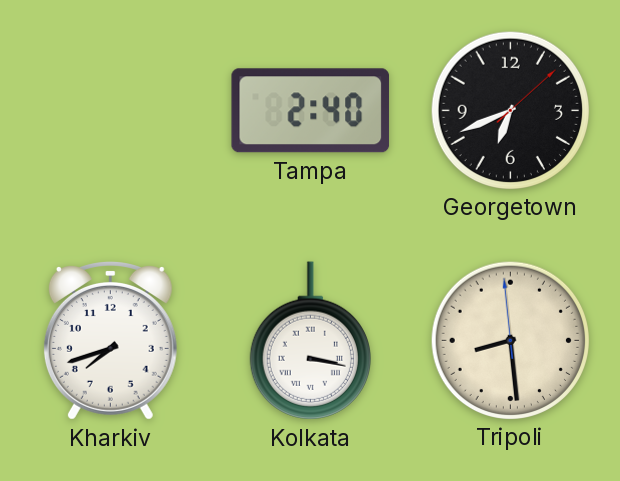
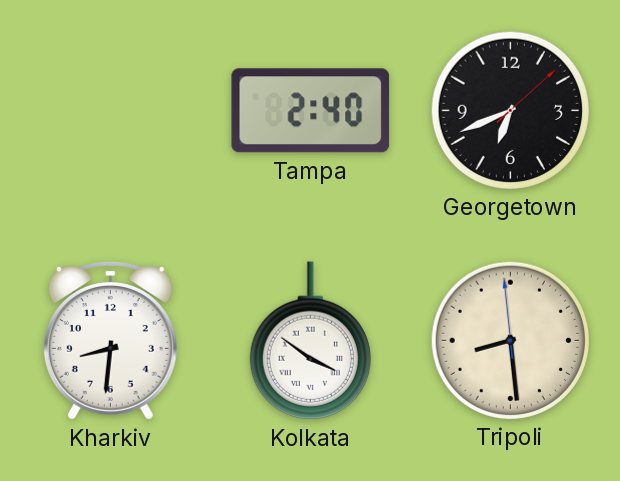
Kharkiv: 7:42 -> 8:31
Kolkata: 3:17 -> 3:51
